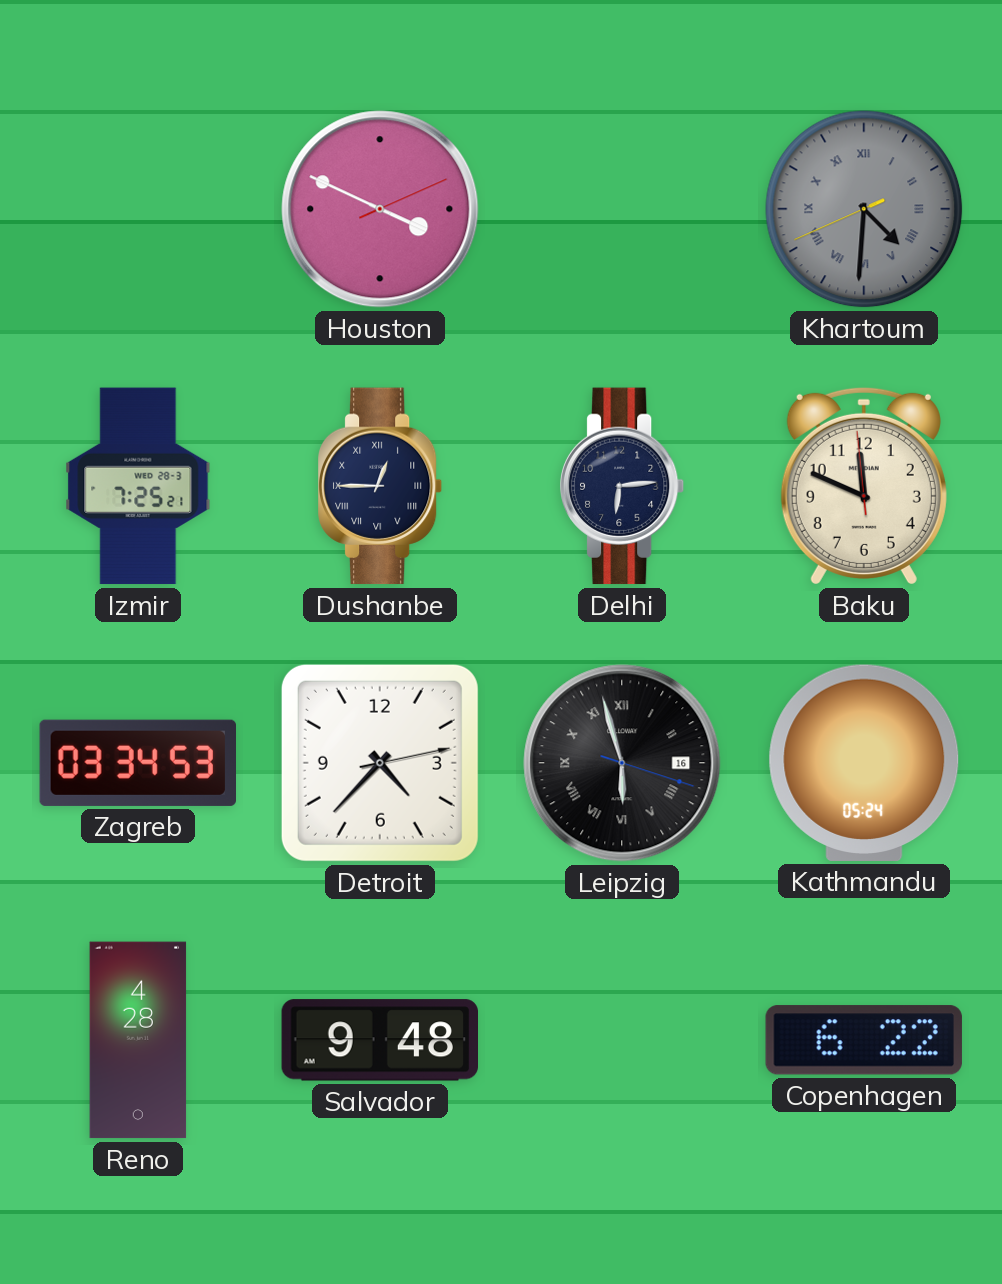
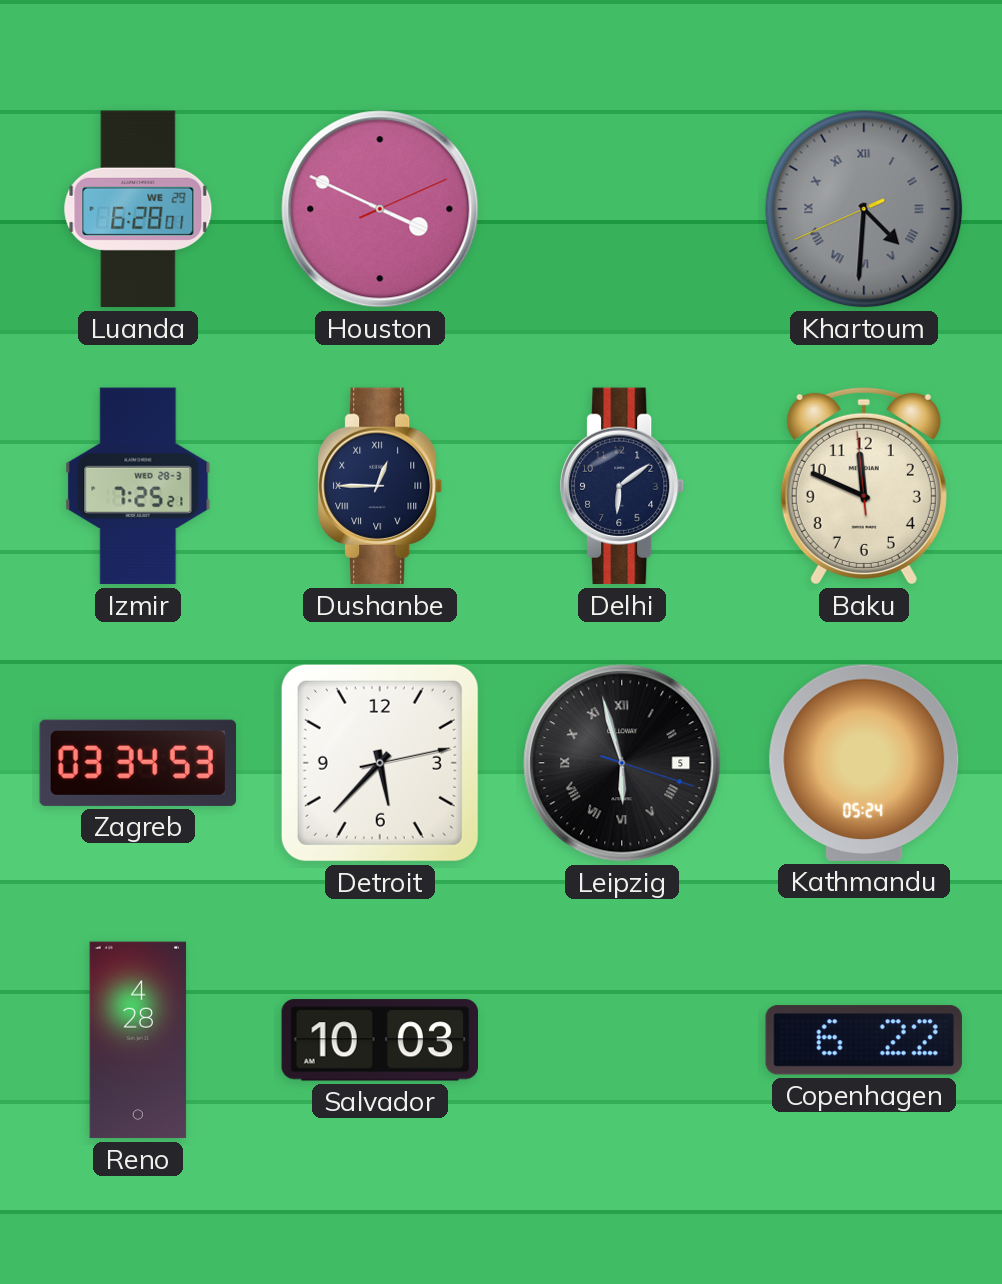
Luanda: none -> 6:28
Delhi: 6:14 -> 6:09
Detroit: 4:37 -> 5:37
Leipzig date: 16 -> 5
Salvador: 9:48 -> 10:03
